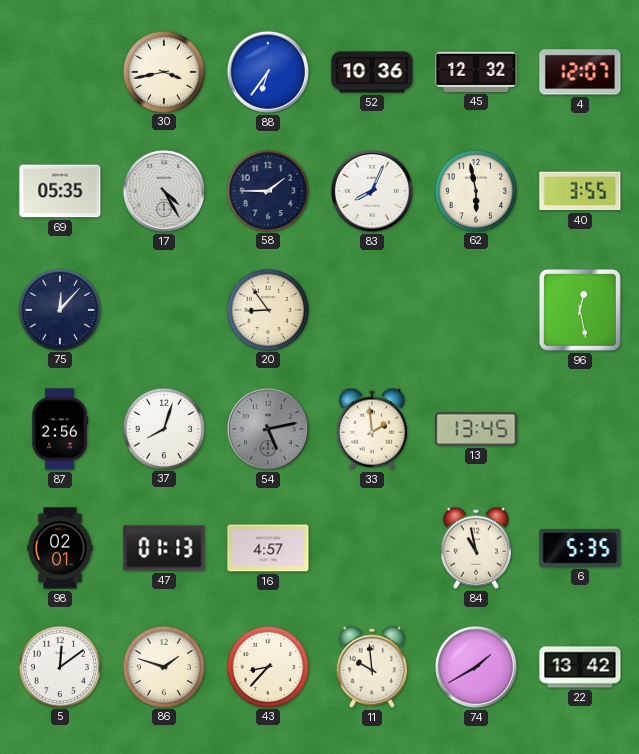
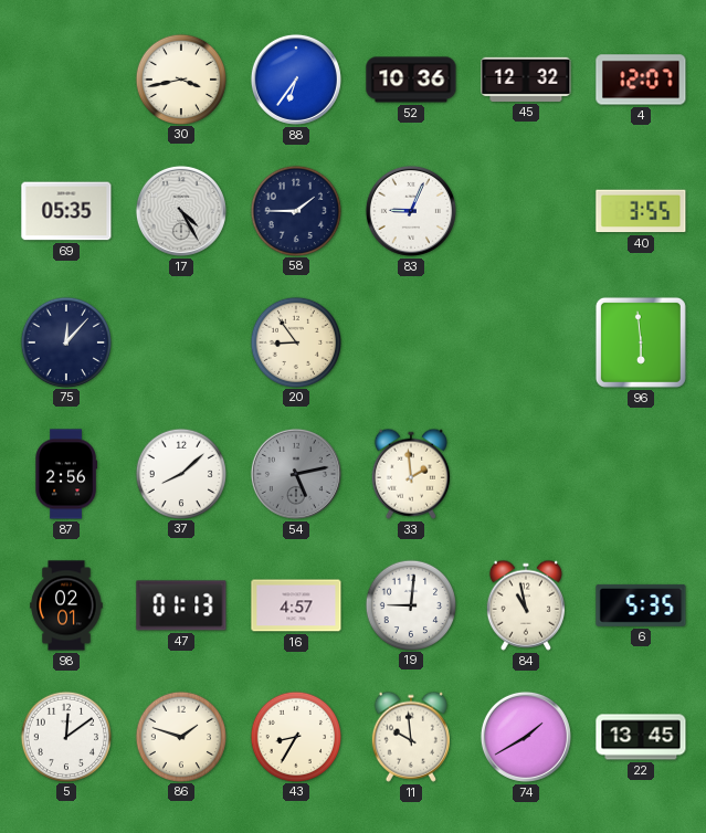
83: 8:04 -> 9:04
62: 5:58 -> none
96: 12:28 -> 5:59
37: 8:03 -> 8:08
13: 13:45 -> none
19: none -> 9:01
43: 8:37 -> 8:35
22: 13:42 -> 13:45
